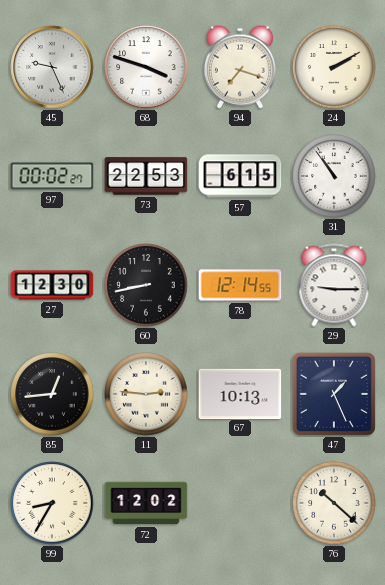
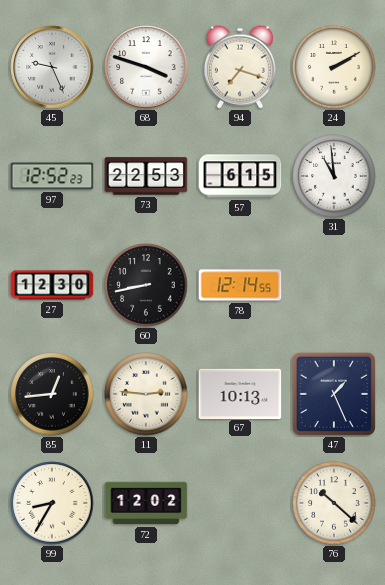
97: 00:02 -> 12:52
31: 10:54 -> 10:59
29: 9:15 -> none
